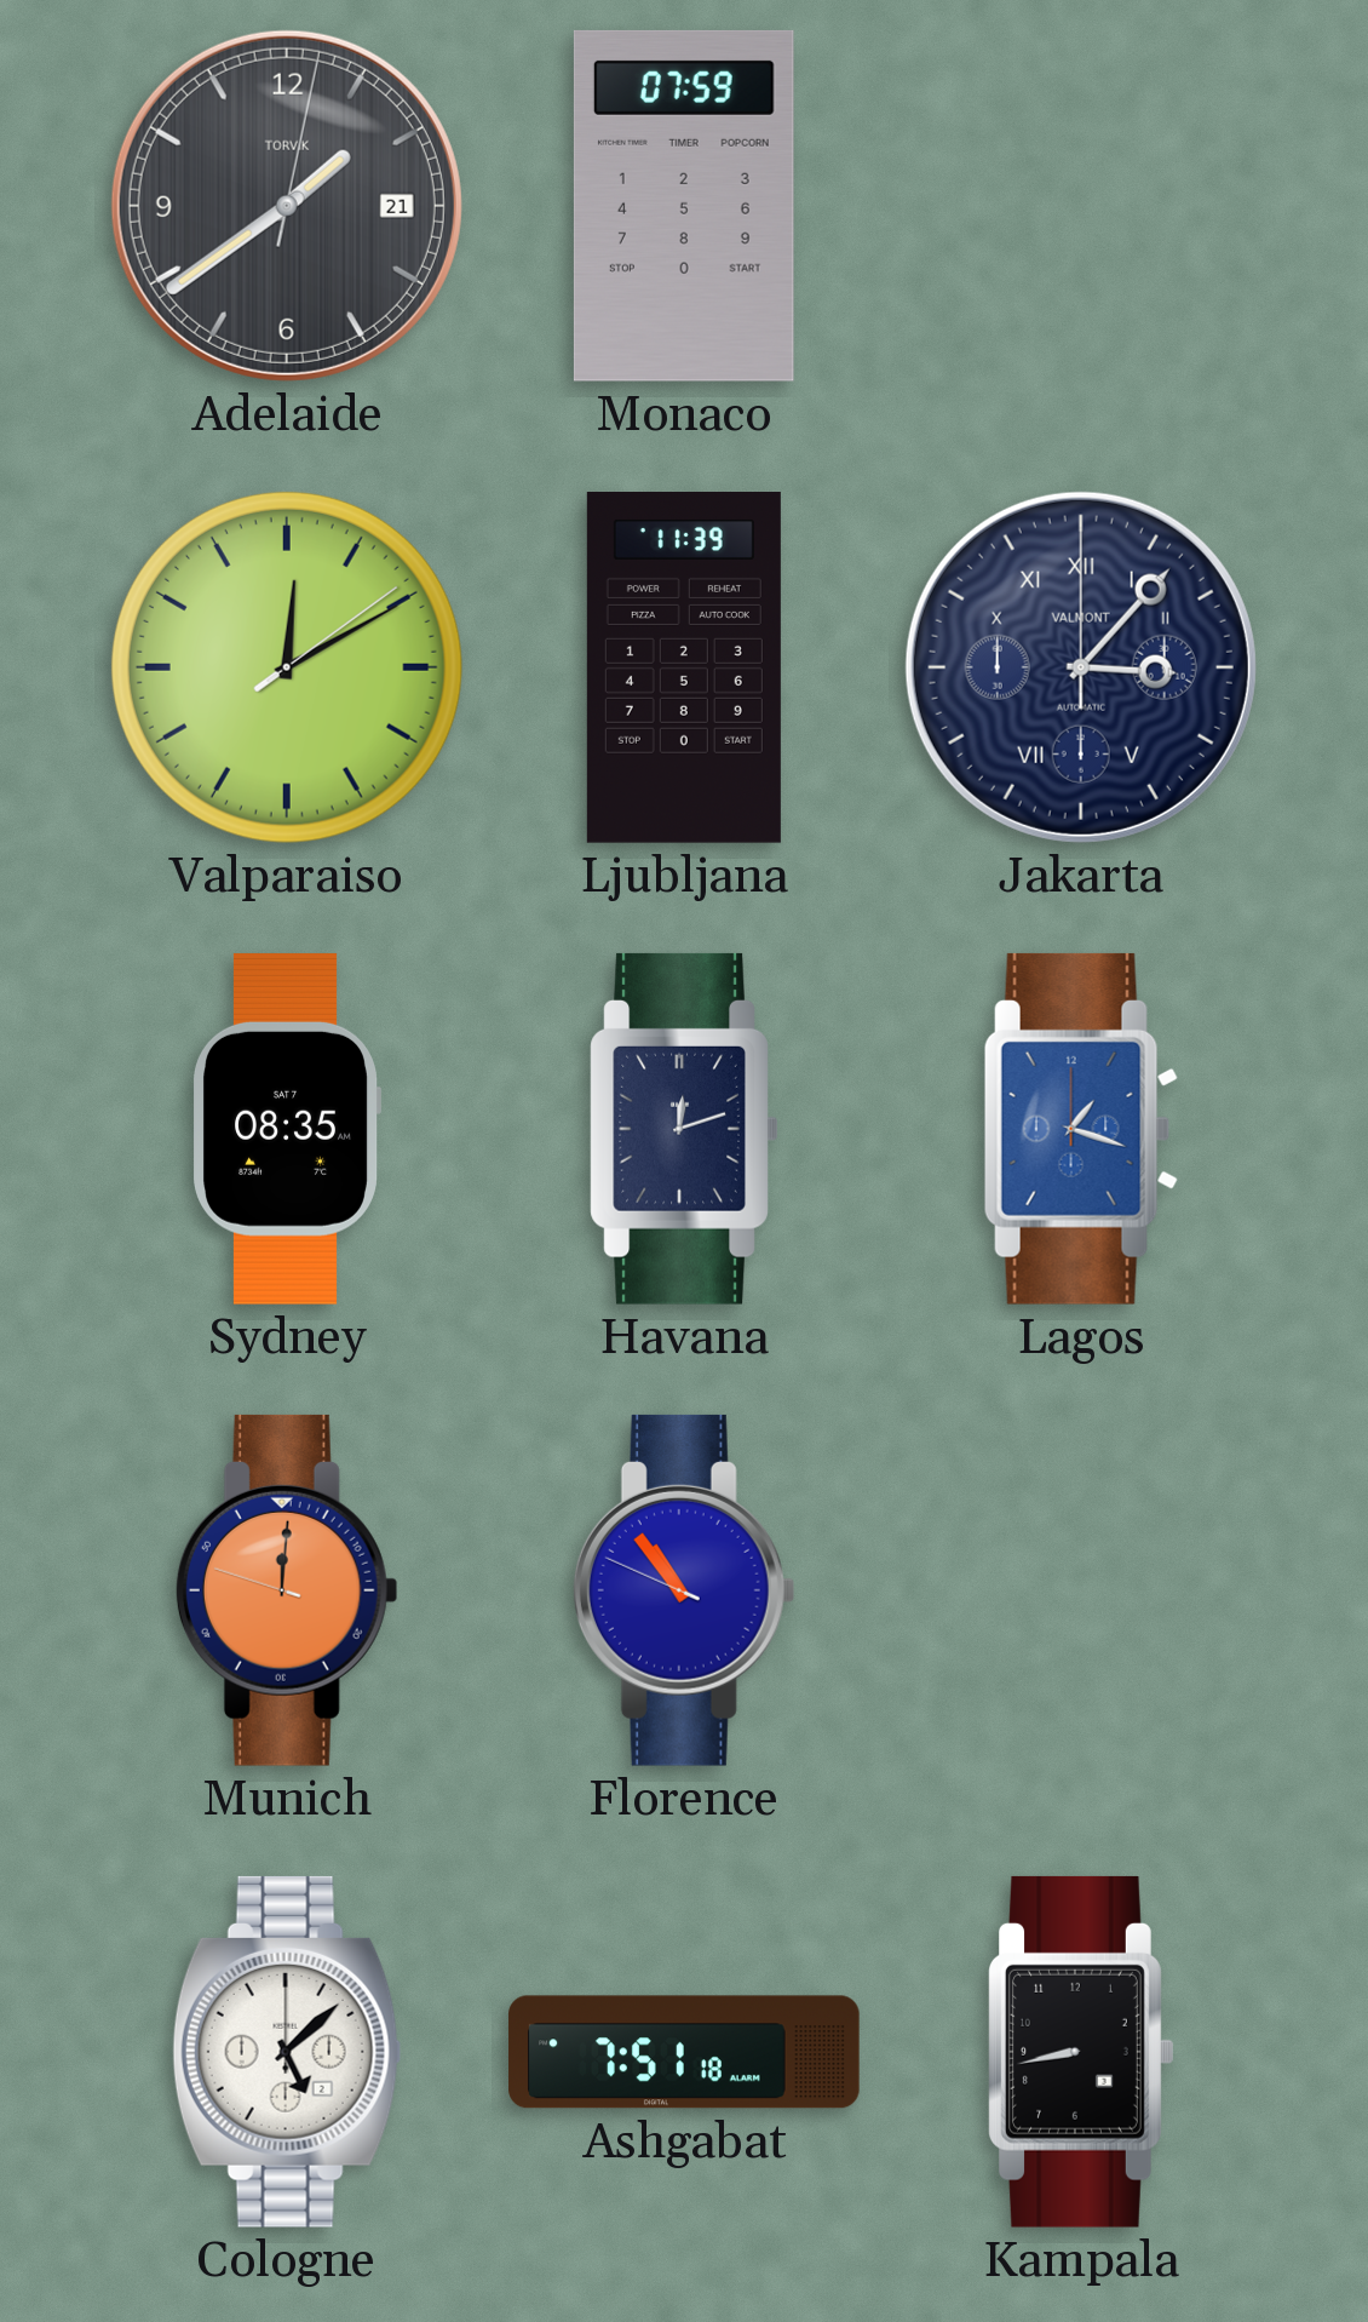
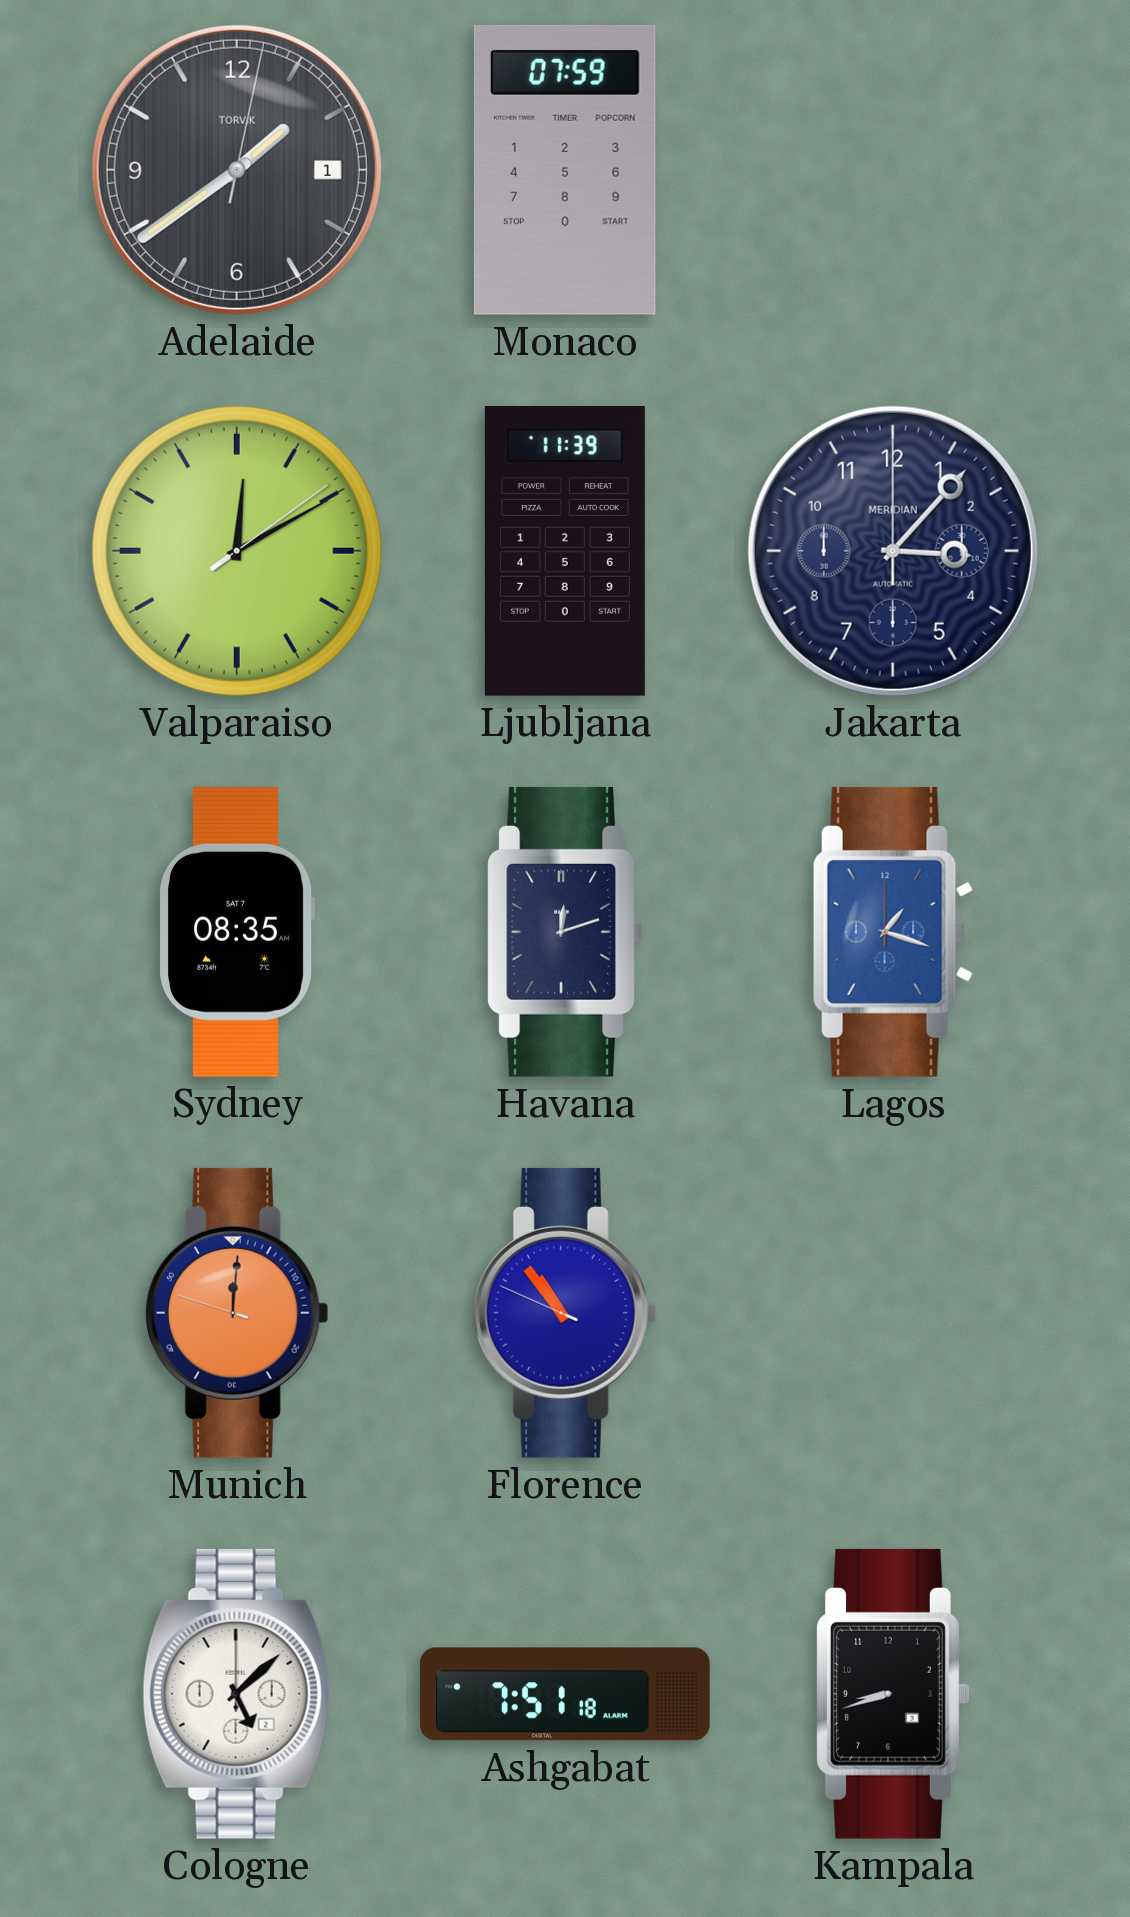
Adelaide date: 21 -> 1
Jakarta numerals: Roman -> Arabic
Jakarta brand: VALMONT -> MERIDIAN
Kampala: 8:43 -> 8:42
